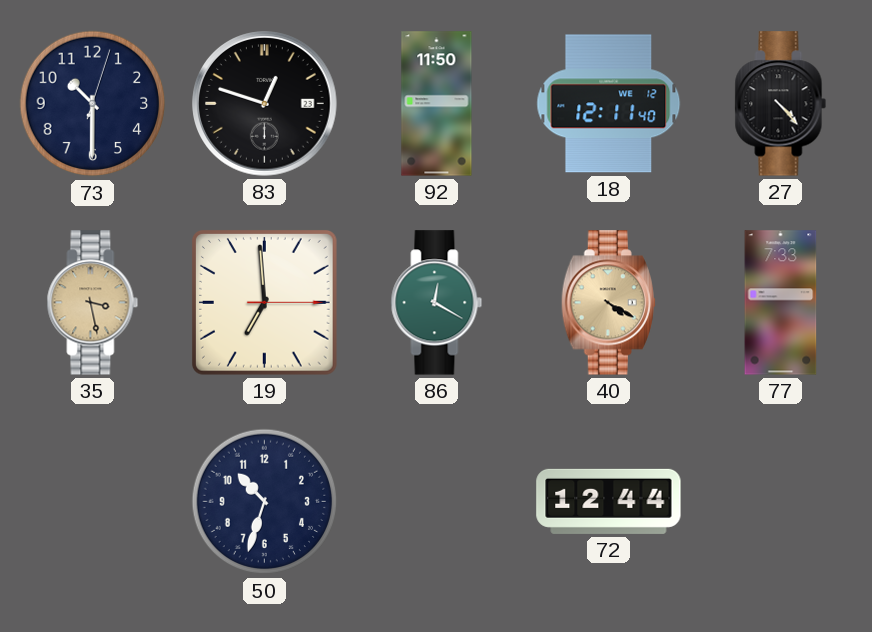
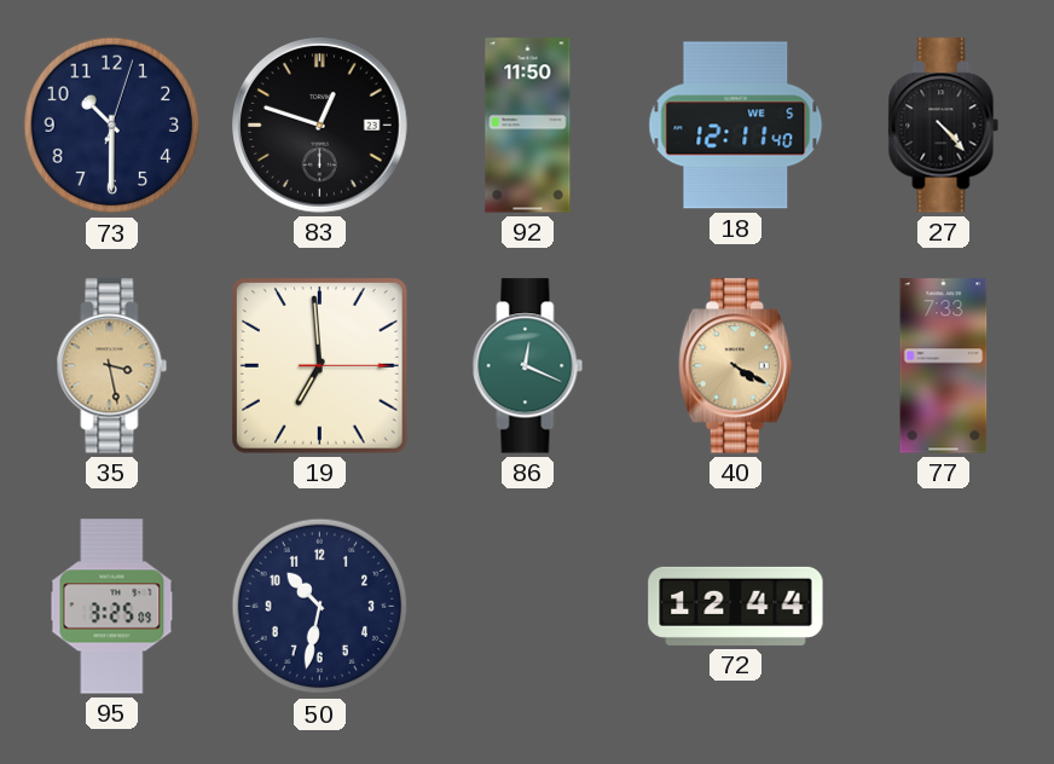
18 date: WE 12 -> WE 5
86: 12:20 -> 12:19
95: none -> 3:25
50: 10:33 -> 10:32
